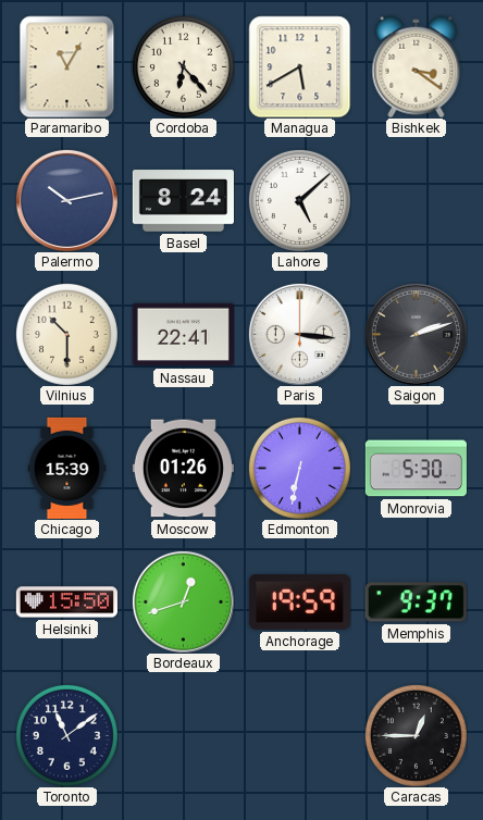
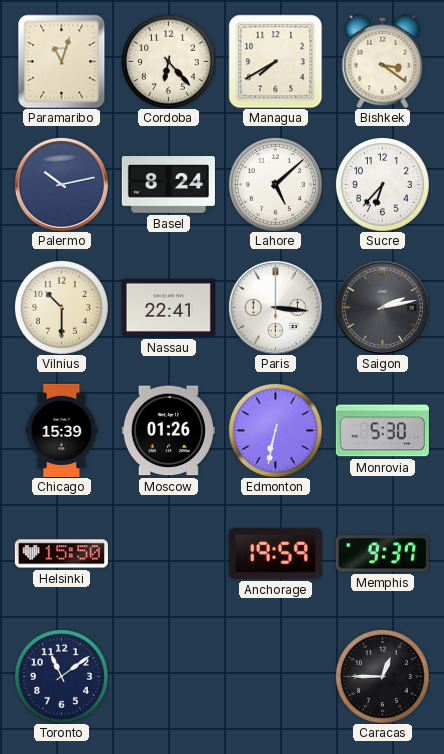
Paramaribo: 11:05 -> 11:03
Managua: 5:40 -> 7:40
Sucre: none -> 6:37
Saigon: 2:12 -> 2:13
Bordeaux: 12:42 -> none
